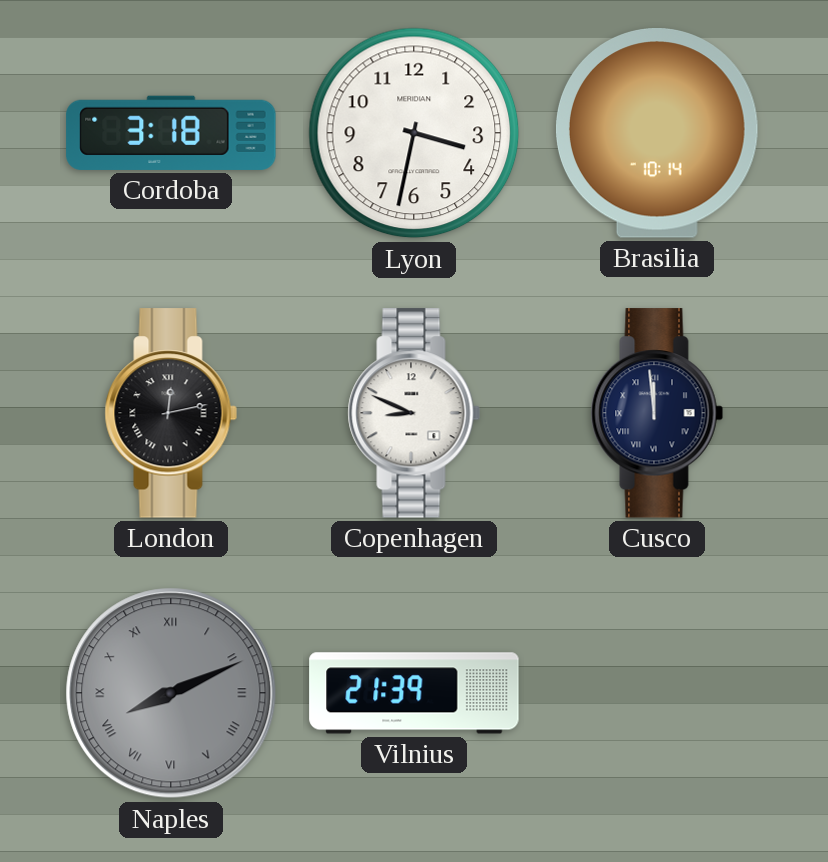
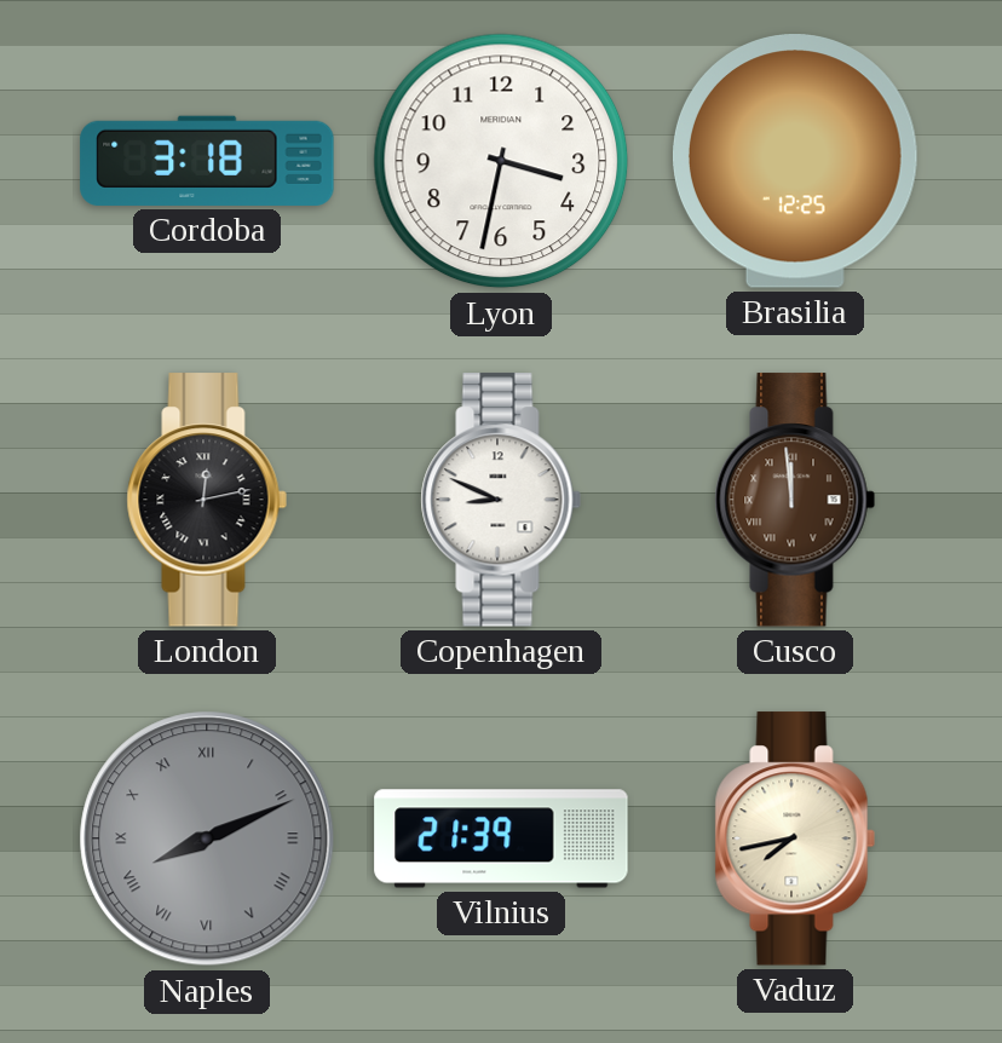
Brasilia: 10:14 -> 12:25
Cusco dial: navy -> brown
Vaduz: none -> 7:43
